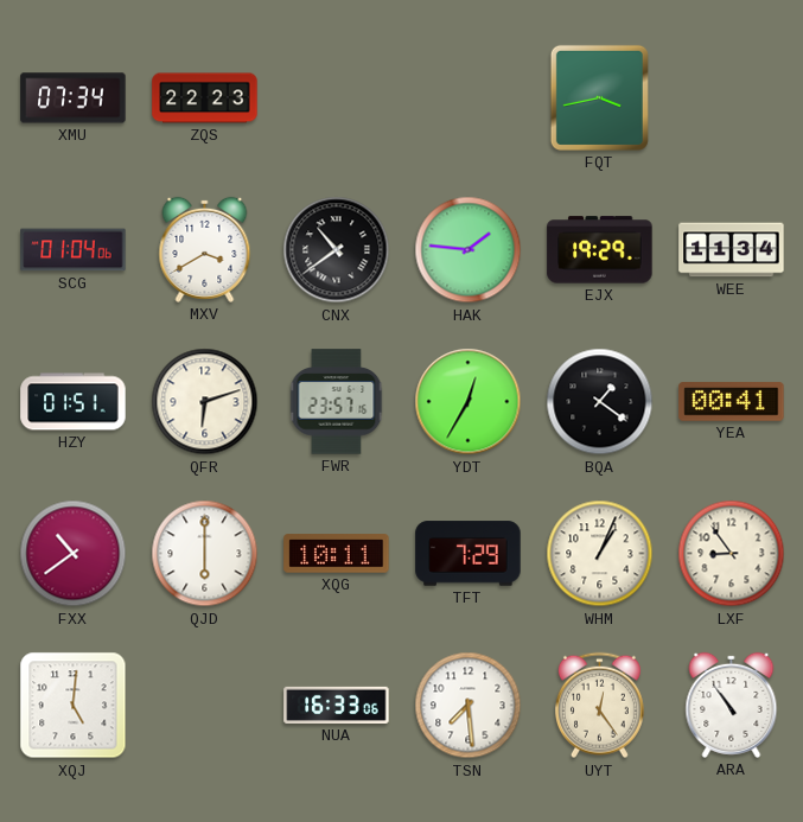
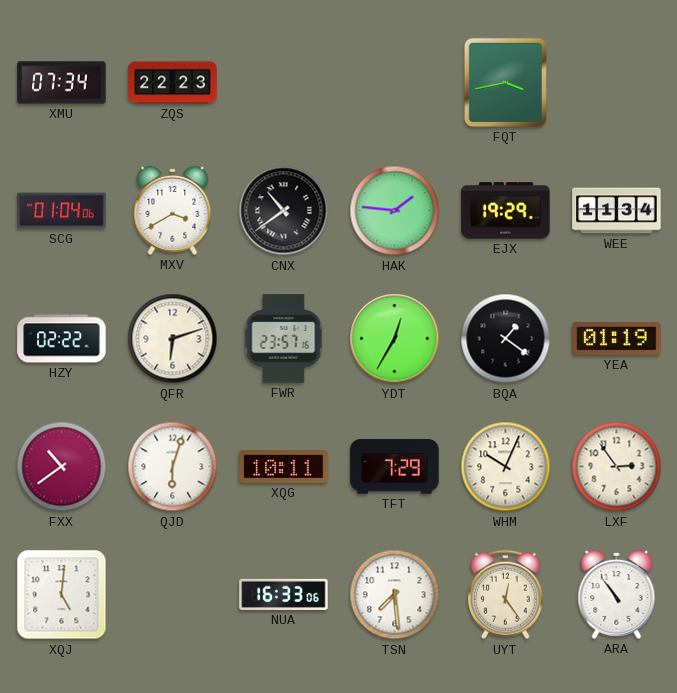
HZY: 01:51 -> 02:22
YEA: 00:41 -> 01:19
QJD: 6:00 -> 6:03
WHM: 1:04 -> 10:04
LXF: 8:54 -> 2:54
